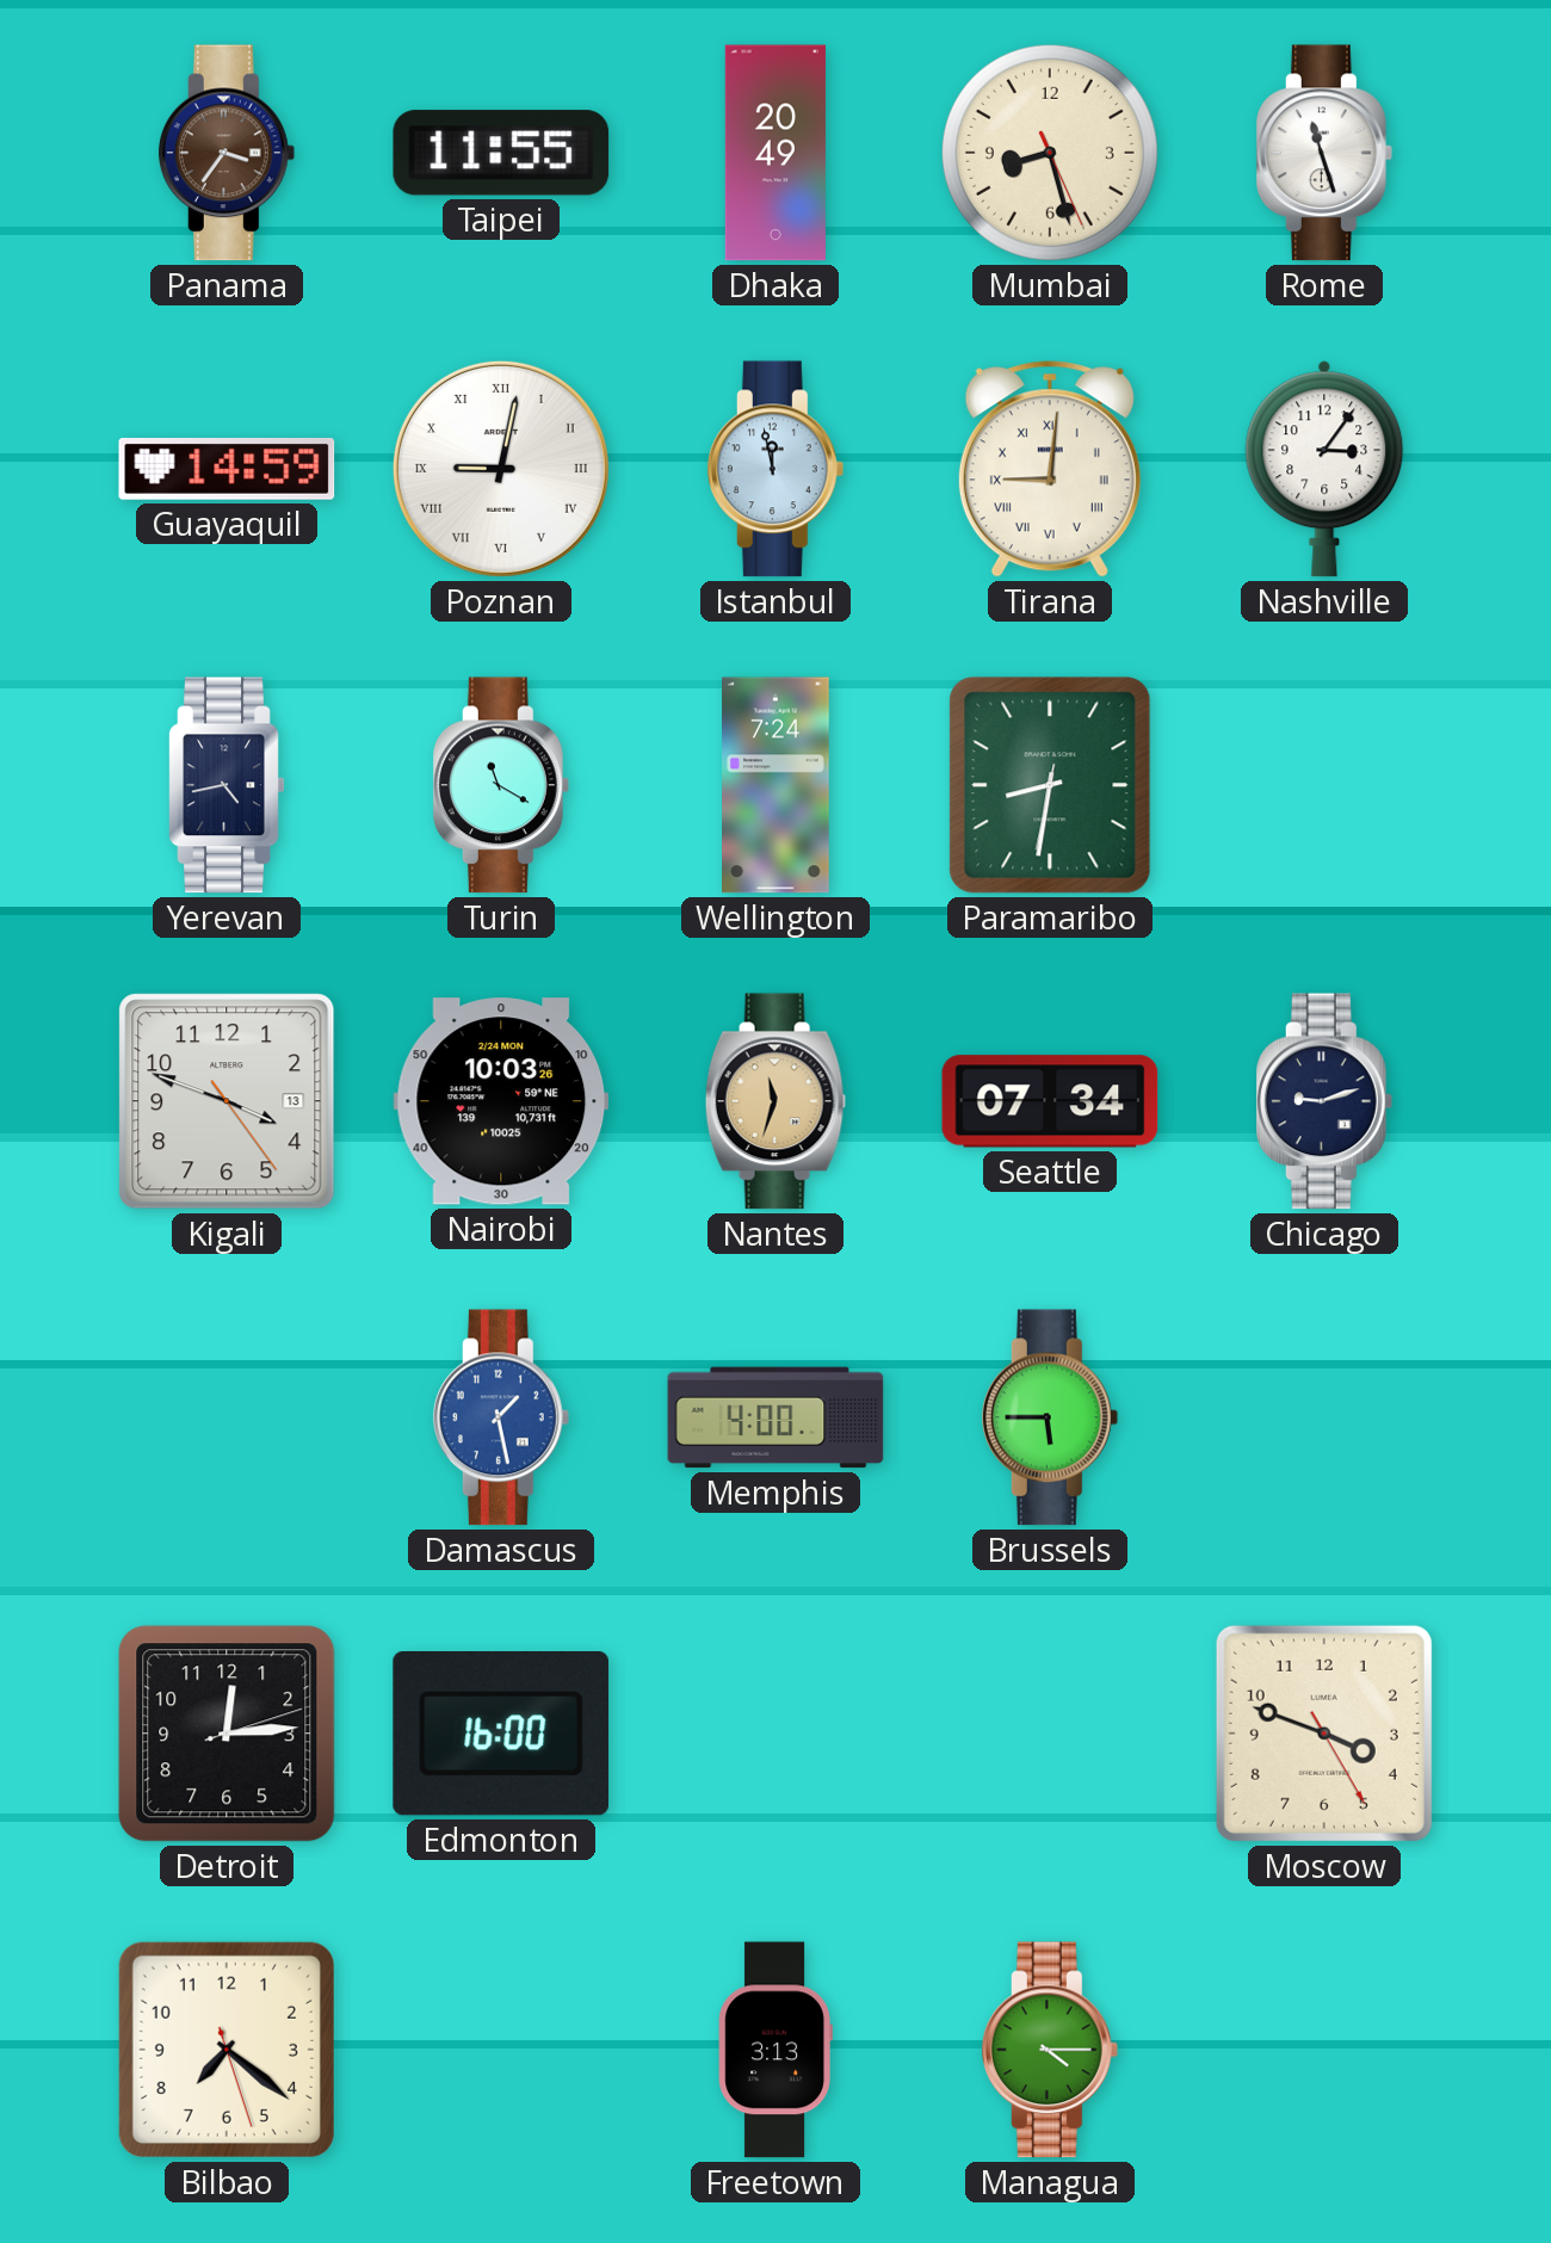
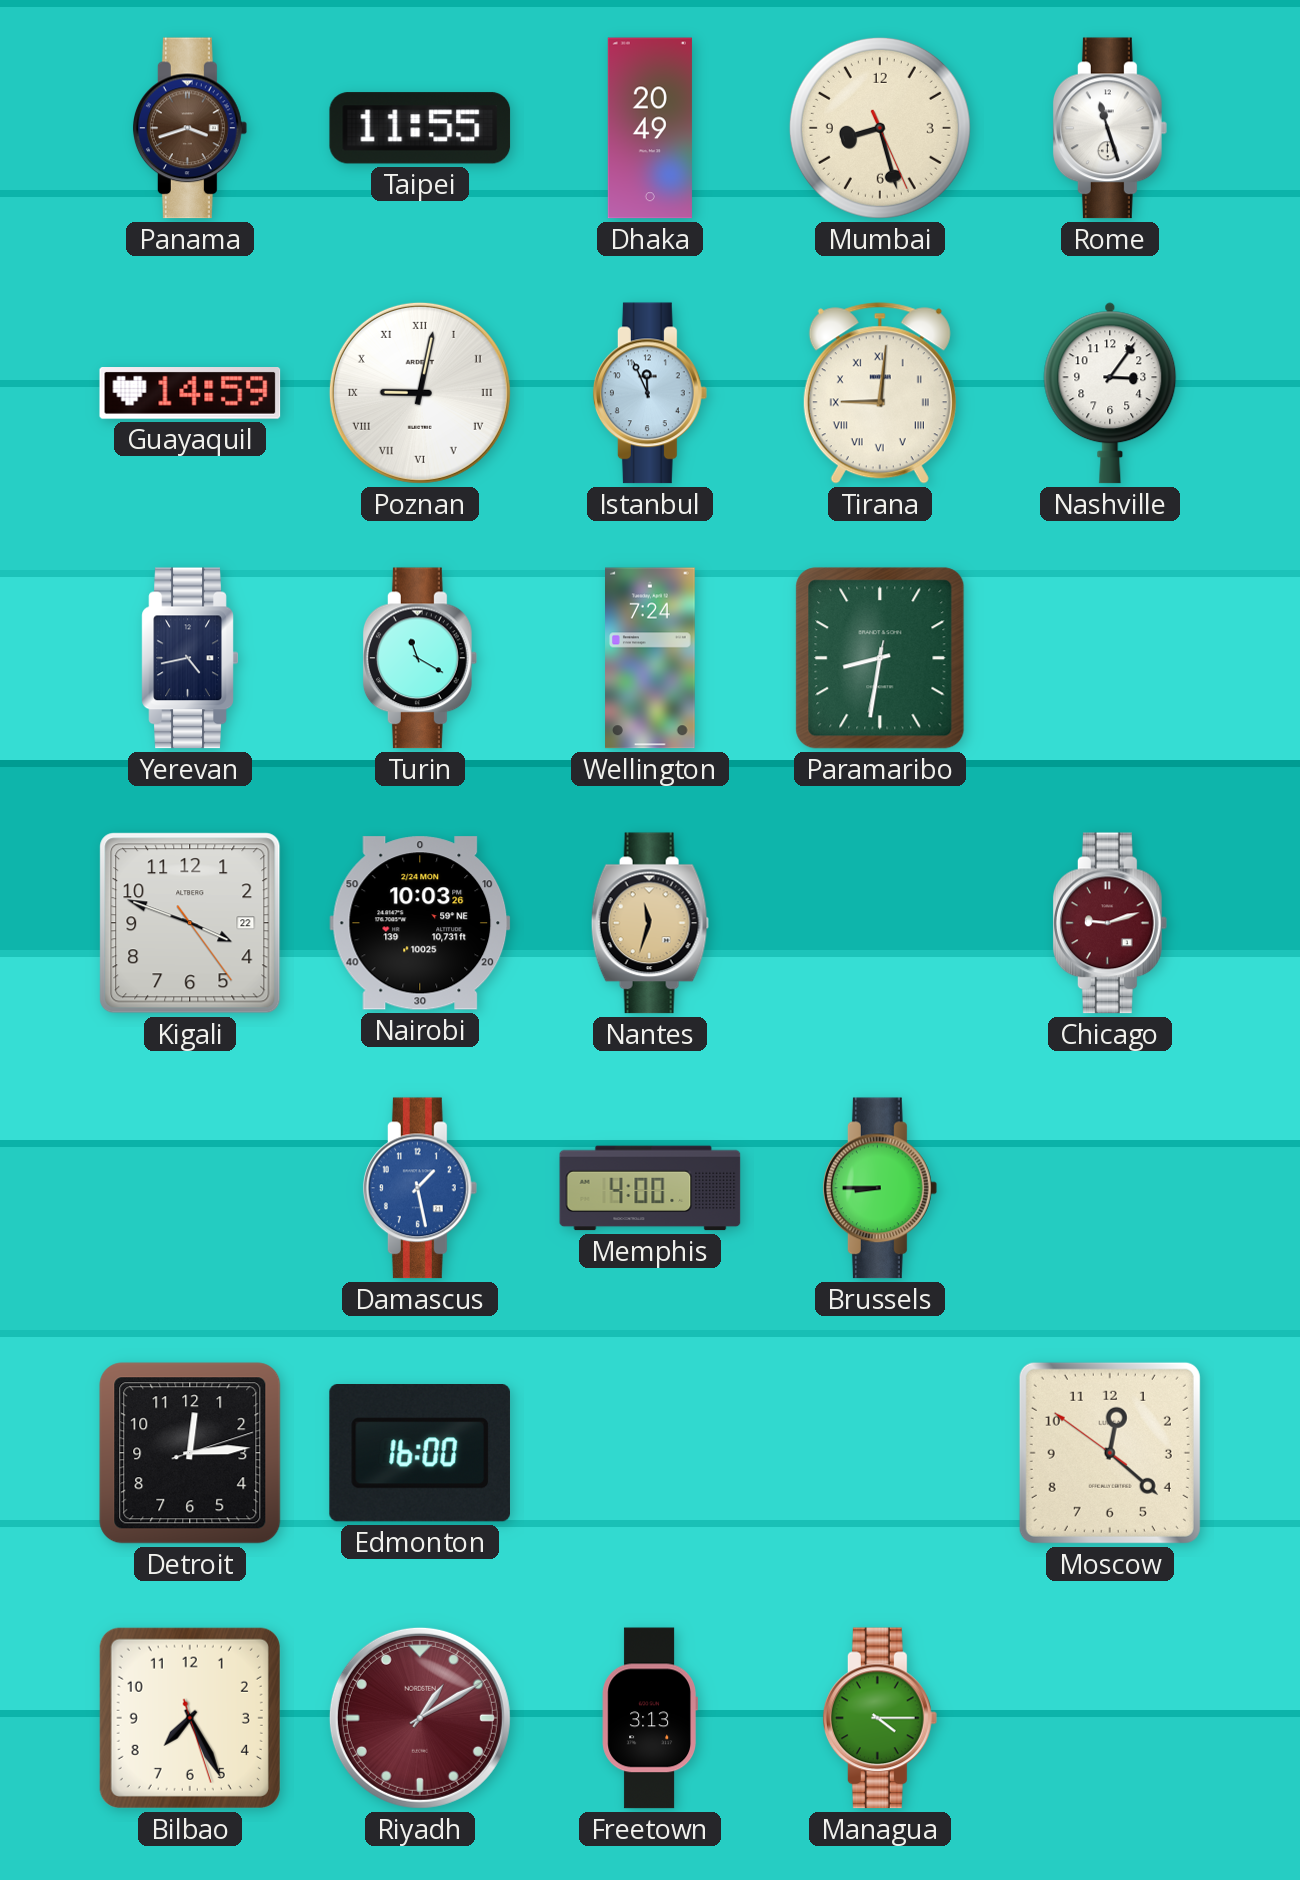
Panama: 3:36 -> 3:42
Istanbul: 11:58 -> 11:56
Kigali date: 13 -> 22
Seattle: 07:34 -> none
Chicago dial: navy -> burgundy
Brussels: 5:45 -> 8:45
Moscow: 3:48 -> 12:21
Bilbao: 7:21 -> 7:25
Riyadh: none -> 1:10
